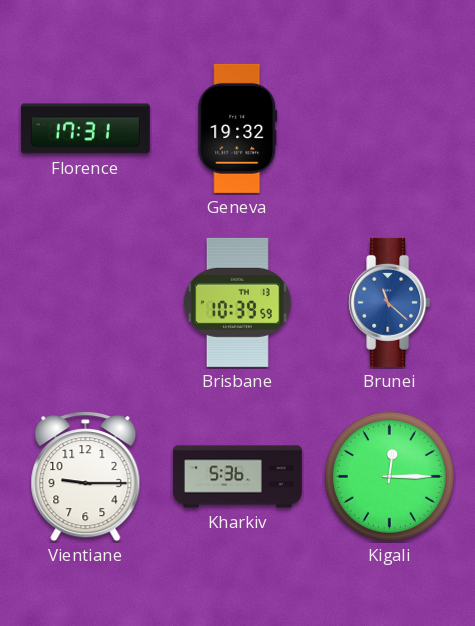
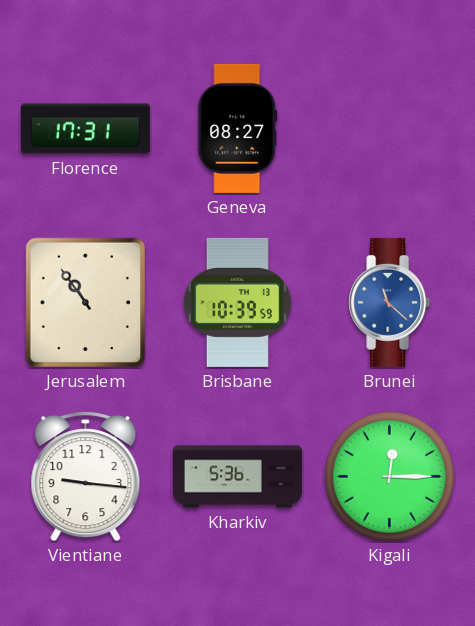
Geneva: 19:32 -> 08:27
Jerusalem: none -> 10:54
Vientiane: 9:15 -> 9:16
